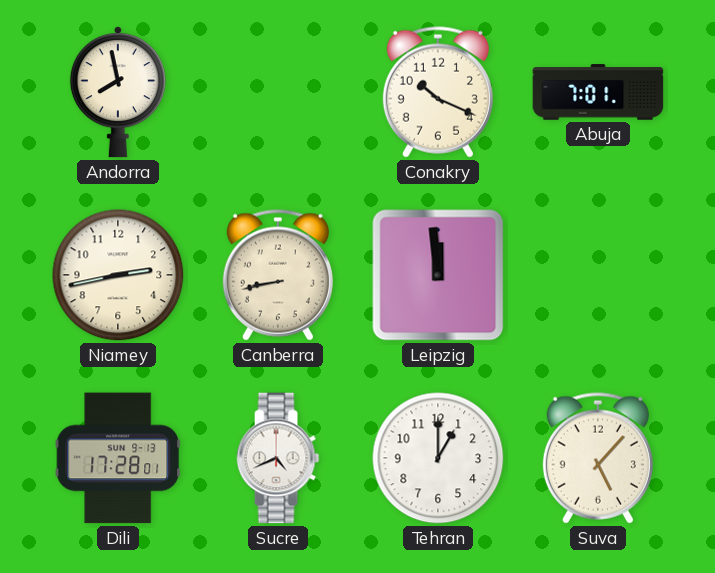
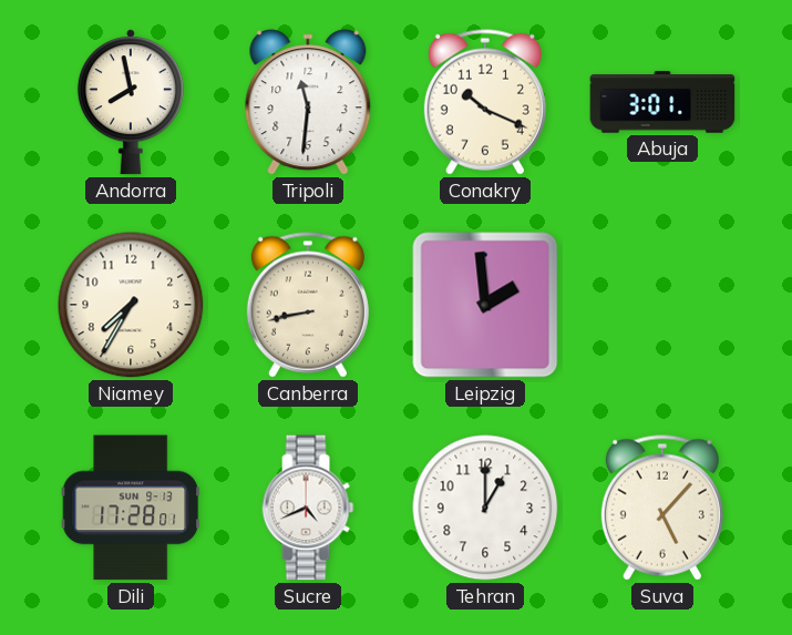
Tripoli: none -> 11:31
Abuja: 7:01 -> 3:01
Niamey: 2:43 -> 7:35
Leipzig: 11:59 -> 1:59
